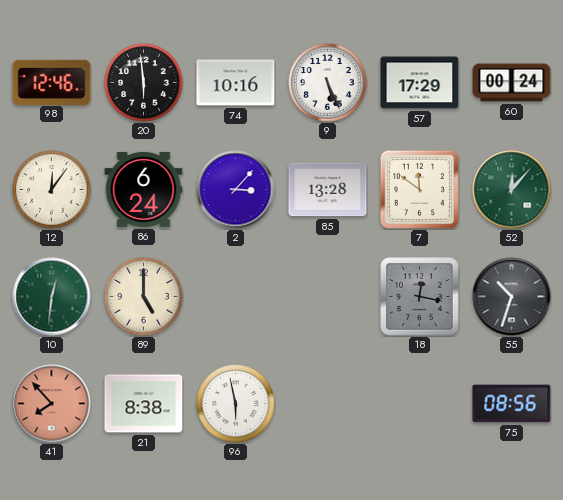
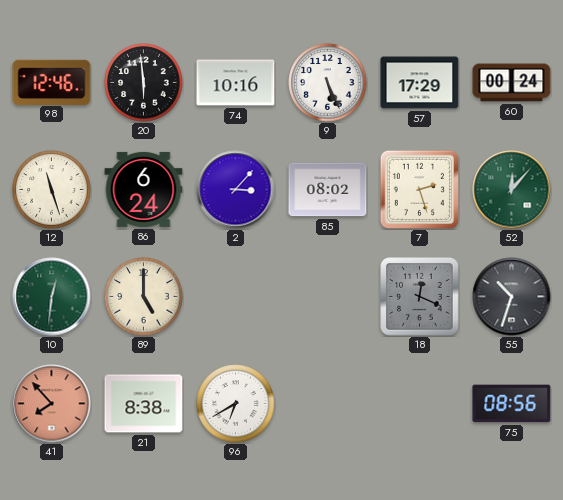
12: 12:06 -> 11:27
85: 13:28 -> 08:02
7: 11:51 -> 2:27
18: 12:17 -> 12:19
96: 5:58 -> 6:40
